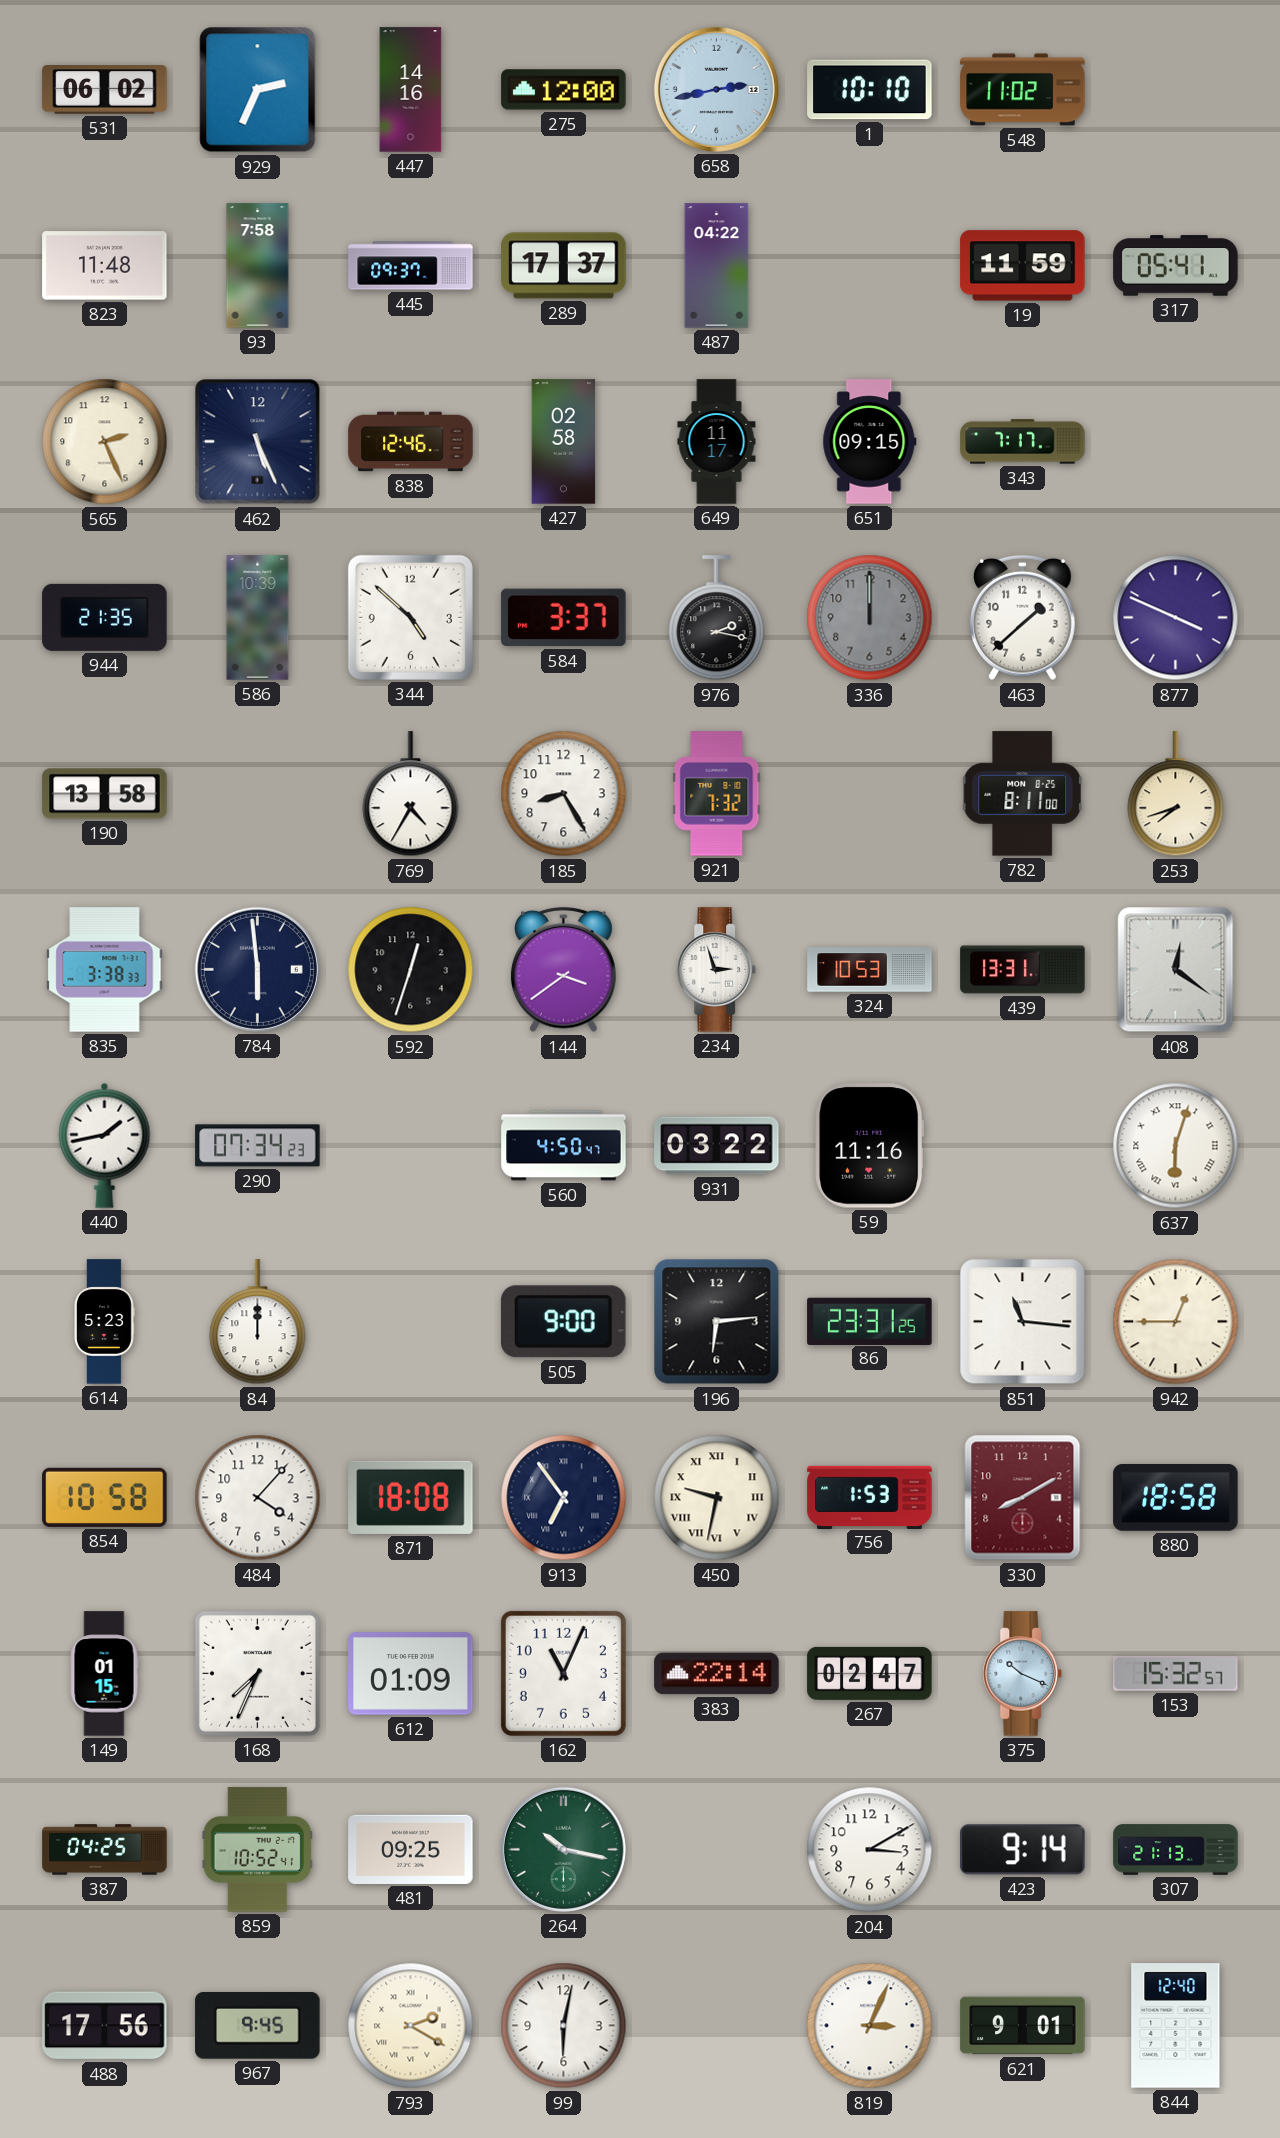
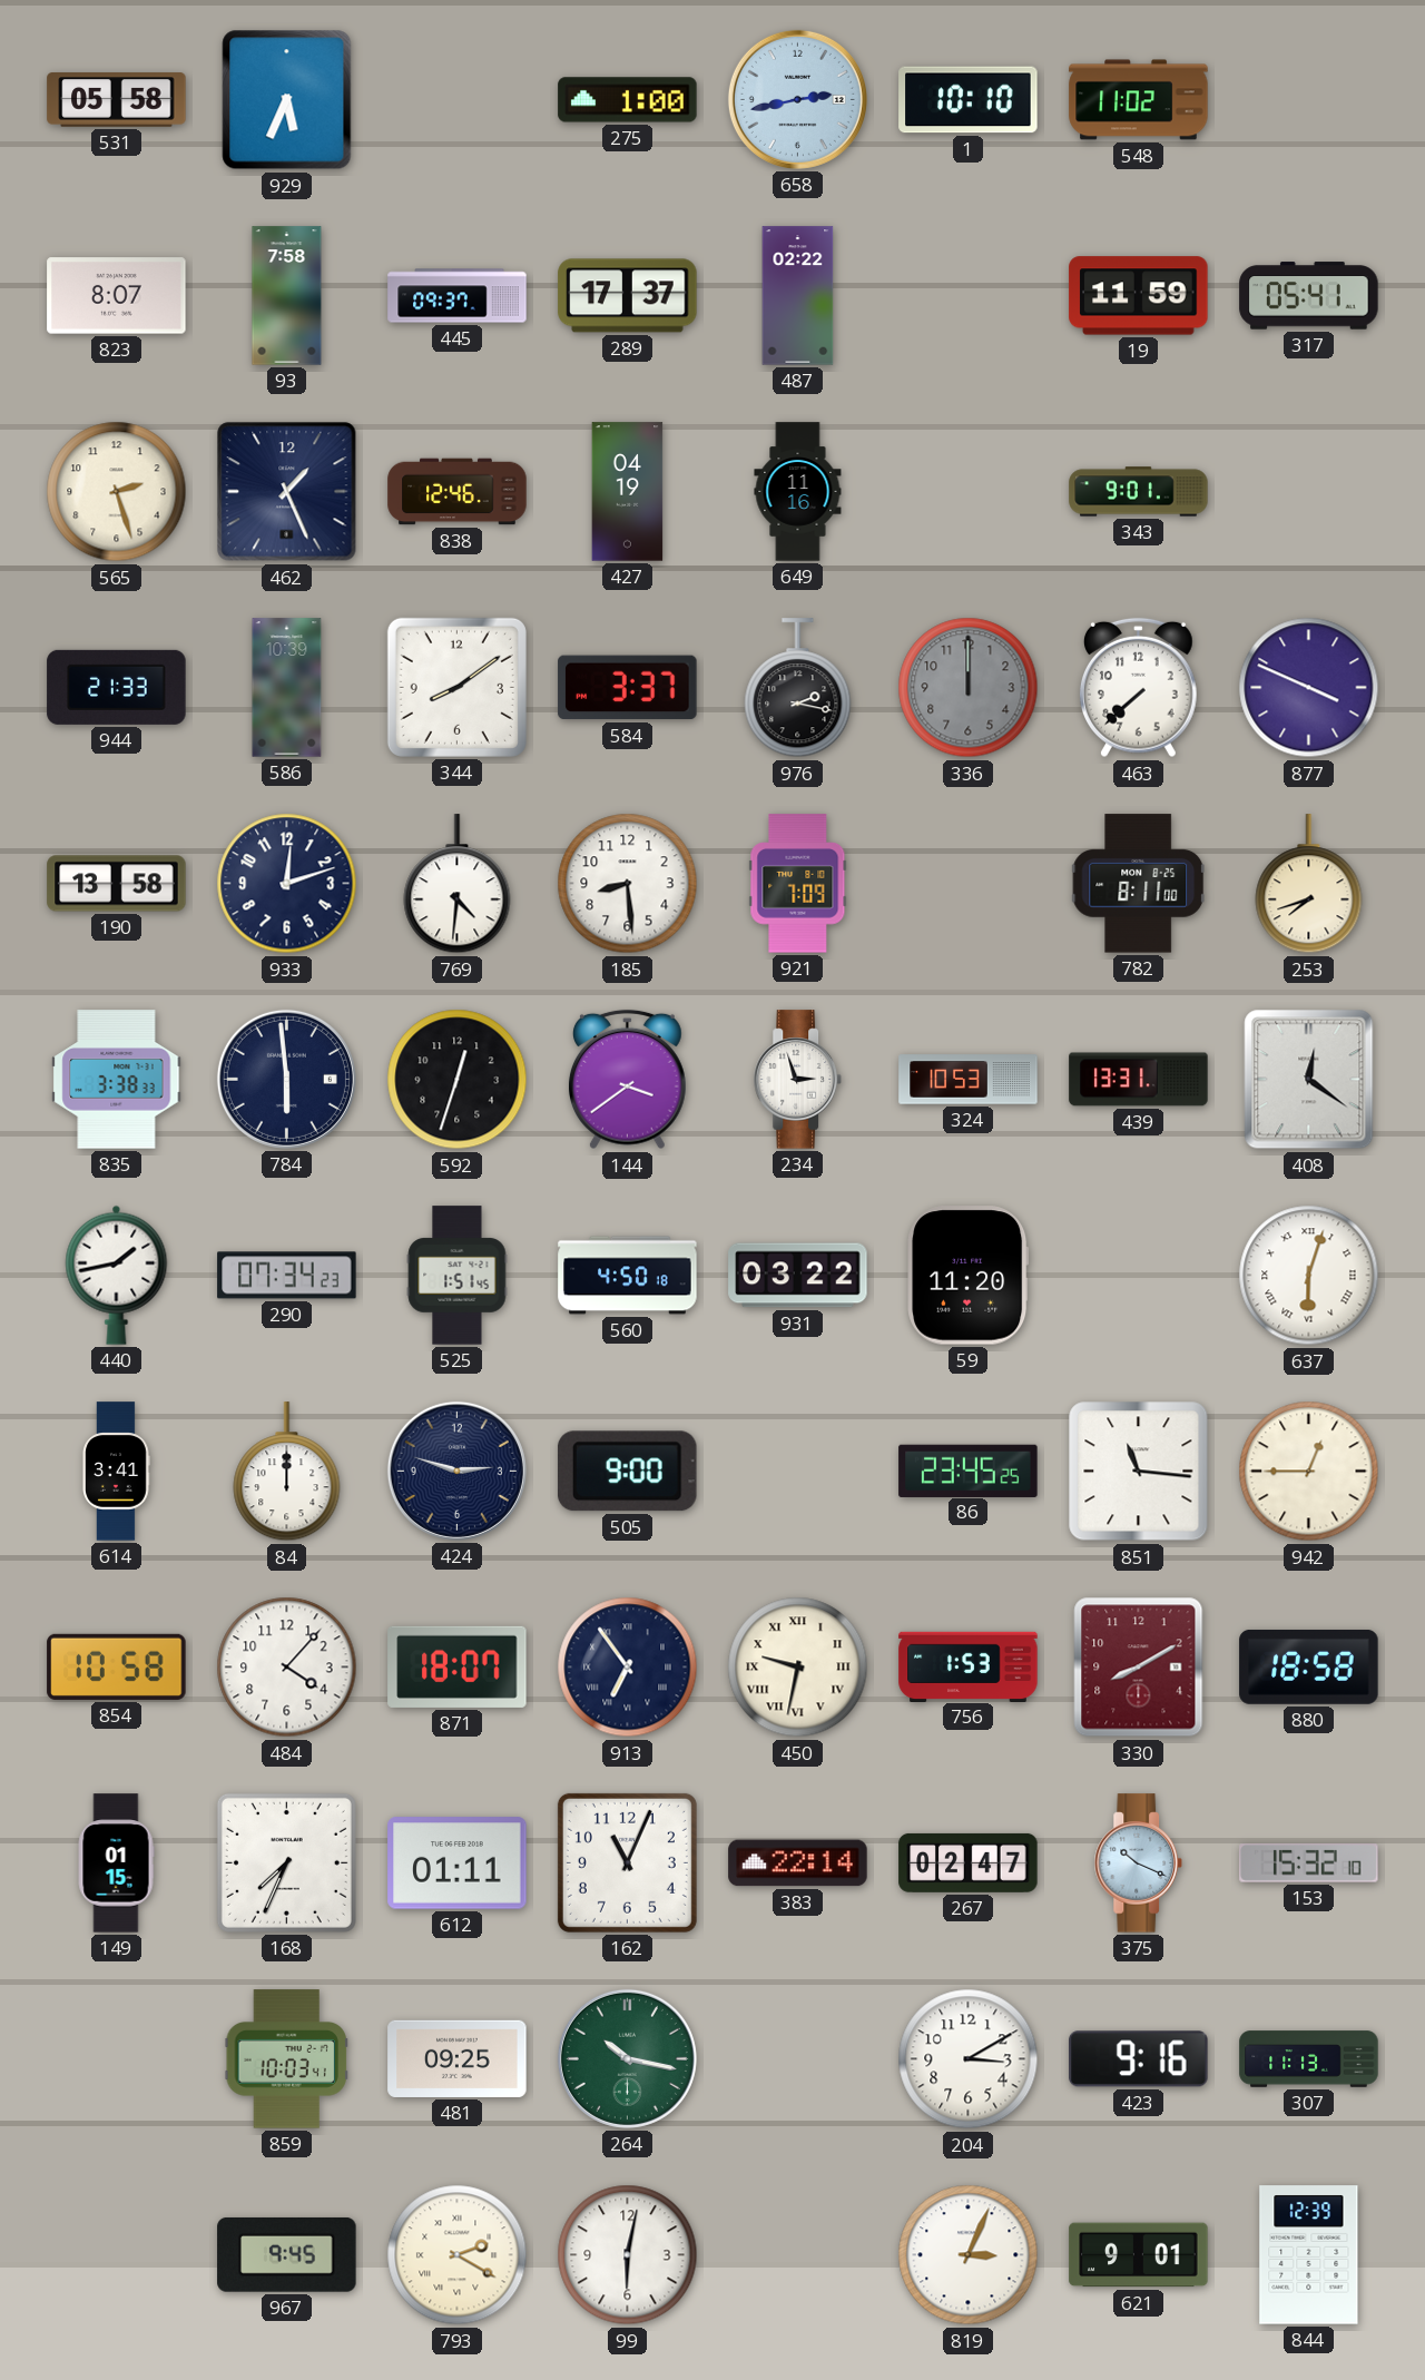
531: 06:02 -> 05:58
929: 2:34 -> 5:34
447: 14:16 -> none
275: 12:00 -> 1:00
823: 11:48 -> 8:07
487: 04:22 -> 02:22
565: 2:26 -> 2:27
462: 5:26 -> 1:26
427: 02:58 -> 04:19
649: 11:17 -> 11:16
651: 09:15 -> none
343: 7:17 -> 9:01
944: 21:35 -> 21:33
344: 4:52 -> 8:09
463: 1:38 -> 7:38
933: none -> 12:12
769: 4:35 -> 4:31
185: 8:25 -> 8:29
921: 7:32 -> 7:09
525: none -> 1:51
560: 4:50:47 -> 4:50:18
59: 11:16 -> 11:20
614: 5:23 -> 3:41
424: none -> 2:48
196: 6:14 -> none
86: 23:31 -> 23:45
871: 18:08 -> 18:07
612: 01:09 -> 01:11
153: 15:32:57 -> 15:32:10
387: 04:25 -> none
859: 10:52 -> 10:03
423: 9:14 -> 9:16
307: 21:13 -> 11:13
488: 17:56 -> none
844: 12:40 -> 12:39
